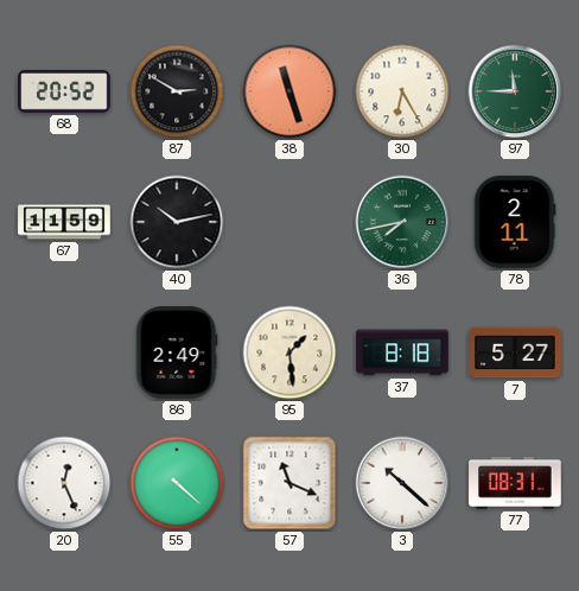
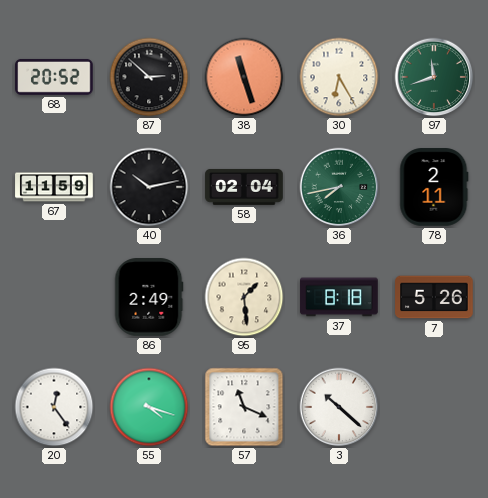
87: 2:50 -> 2:52
97: 11:45 -> 11:42
58: none -> 02:04
7: 5:27 -> 5:26
20: 12:26 -> 12:24
55: 4:22 -> 4:18
77: 08:31 -> none
